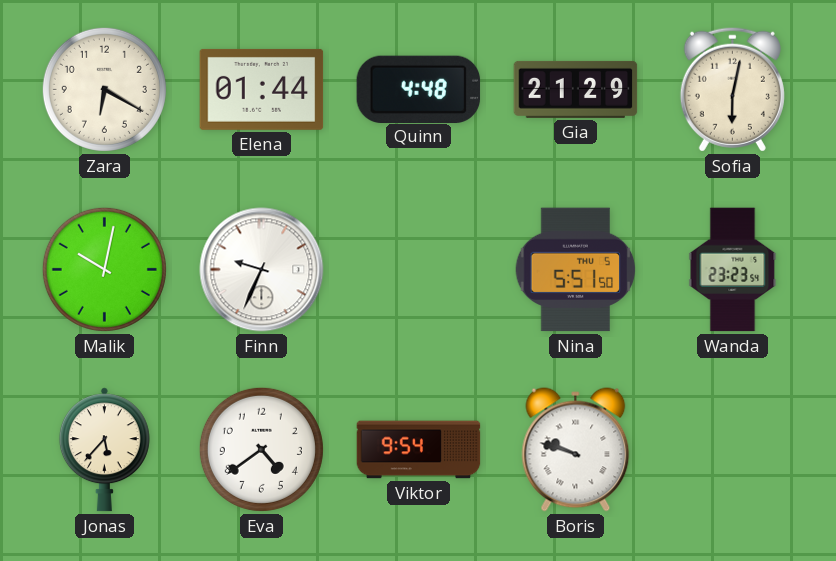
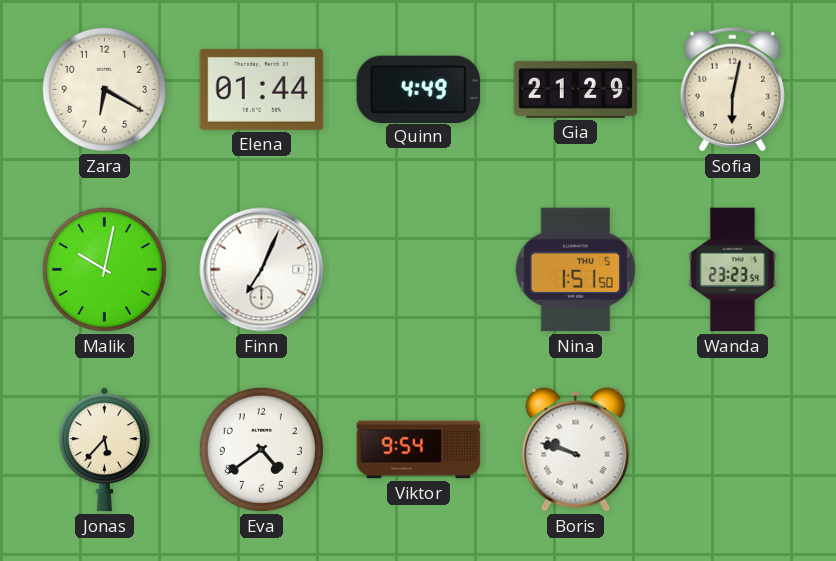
Quinn: 4:48 -> 4:49
Finn: 9:34 -> 7:04
Nina: 5:51 -> 1:51
